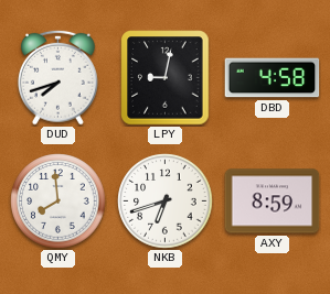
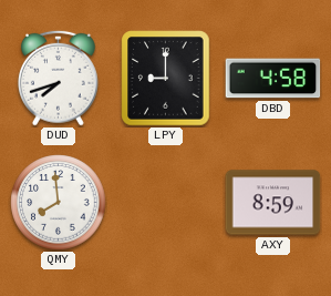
LPY: 9:02 -> 9:00
NKB: 6:42 -> none
